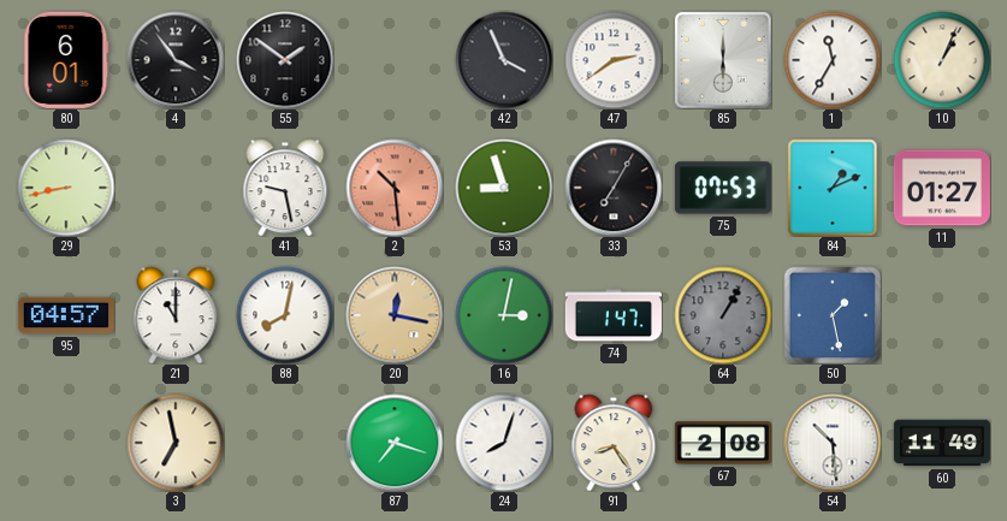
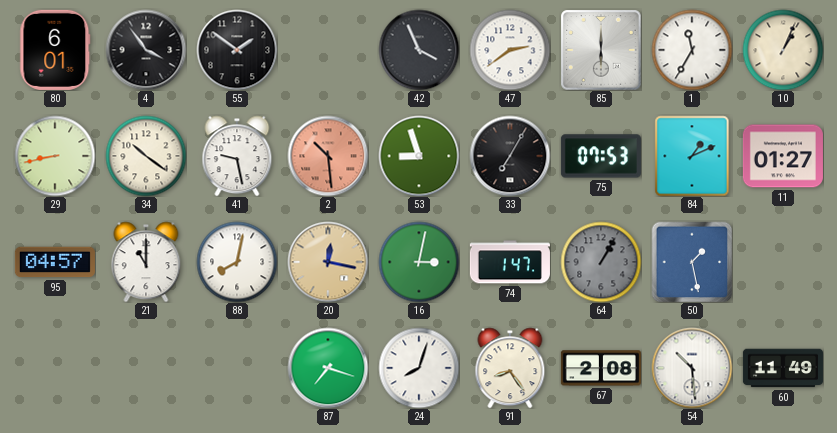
34: none -> 10:21
3: 6:58 -> none
